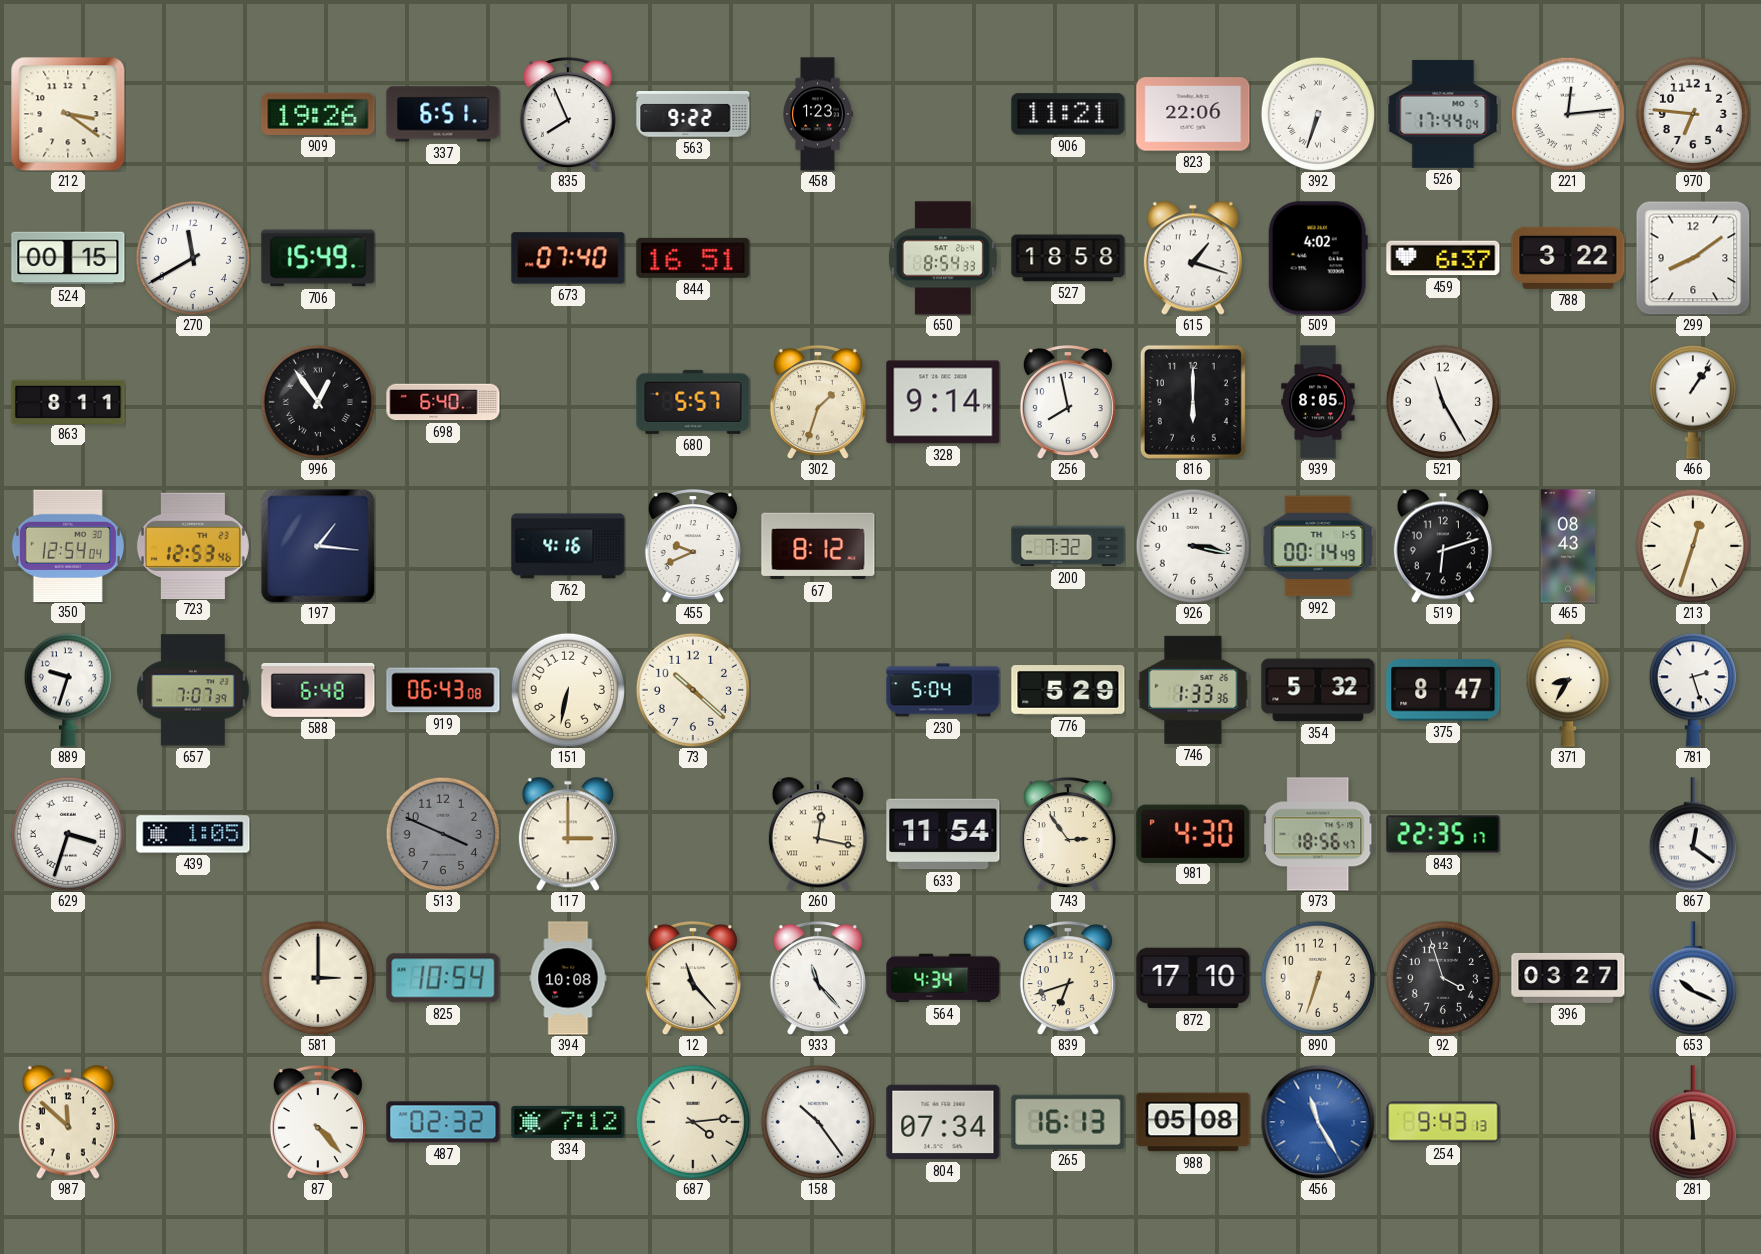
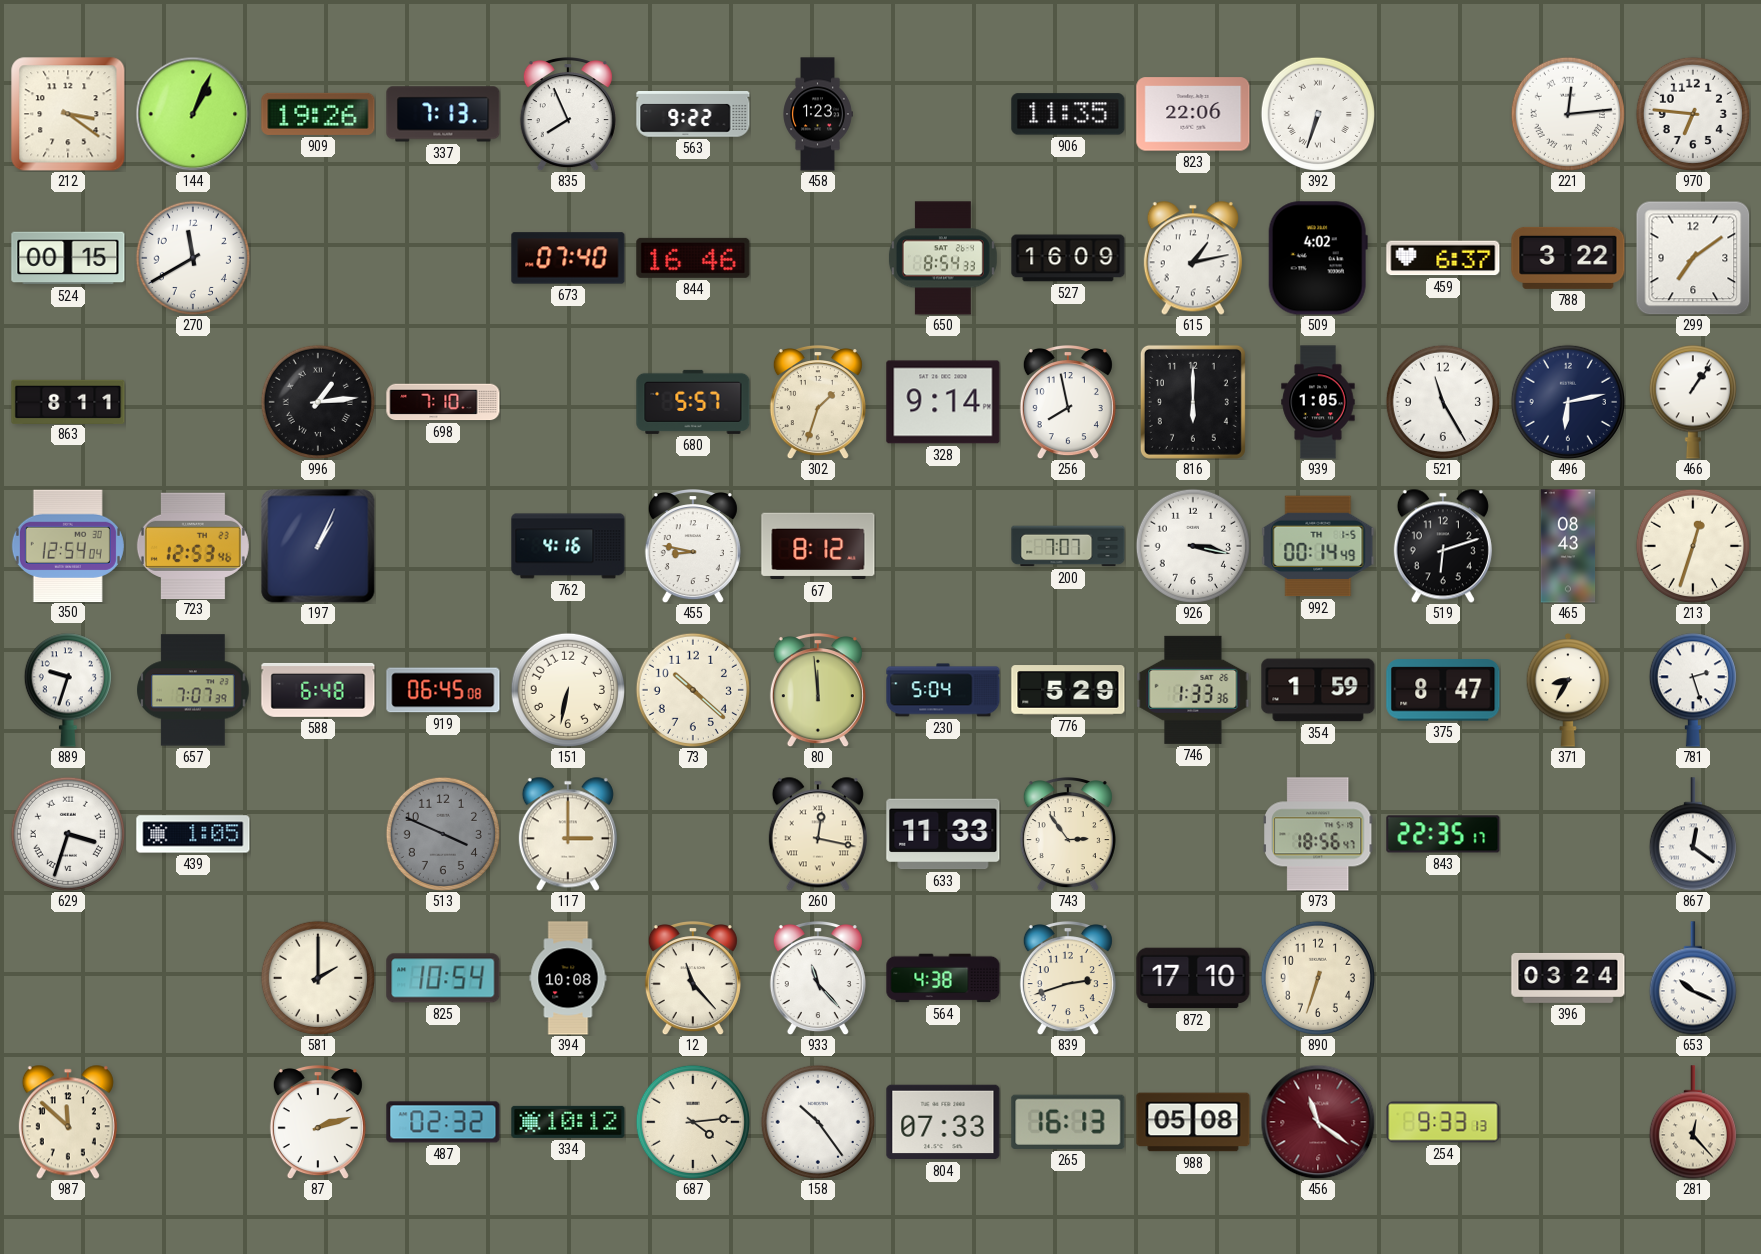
144: none -> 1:04
337: 6:51 -> 7:13
906: 11:21 -> 11:35
526: 17:44 -> none
706: 15:49 -> none
844: 16:51 -> 16:46
527: 18:58 -> 16:09
615: 1:18 -> 1:13
299: 8:09 -> 7:09
996: 12:54 -> 1:14
698: 6:40 -> 7:10
939: 8:05 -> 1:05
496: none -> 6:13
197: 1:16 -> 1:04
455: 9:41 -> 8:47
200: 7:32 -> 7:07
919: 06:43 -> 06:45
80: none -> 11:59
354: 5:32 -> 1:59
633: 11:54 -> 11:33
981: 4:30 -> none
581: 3:00 -> 2:00
564: 4:34 -> 4:38
839: 6:42 -> 2:42
92: 3:57 -> none
396: 03:27 -> 03:24
87: 4:23 -> 2:12
334: 7:12 -> 10:12
804: 07:34 -> 07:33
456: 11:25 -> 11:21
456 dial: blue -> burgundy
254: 9:43 -> 9:33
281: 11:59 -> 12:23
